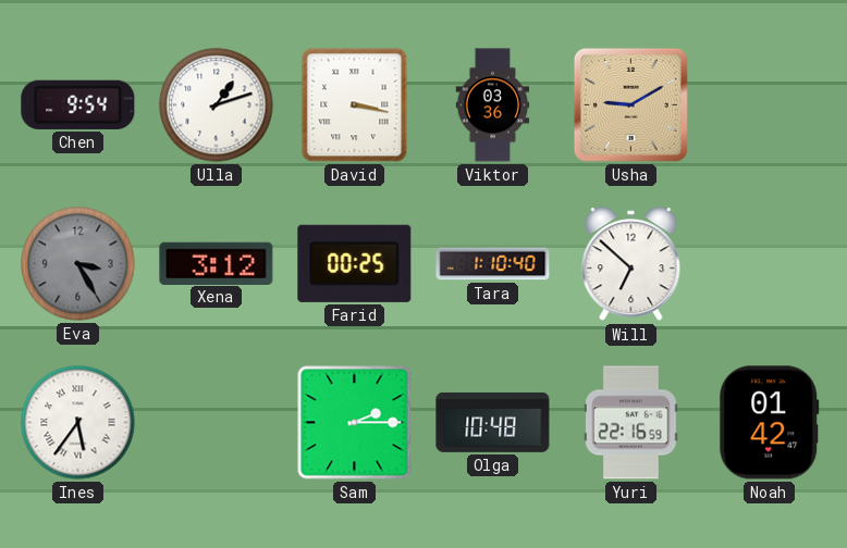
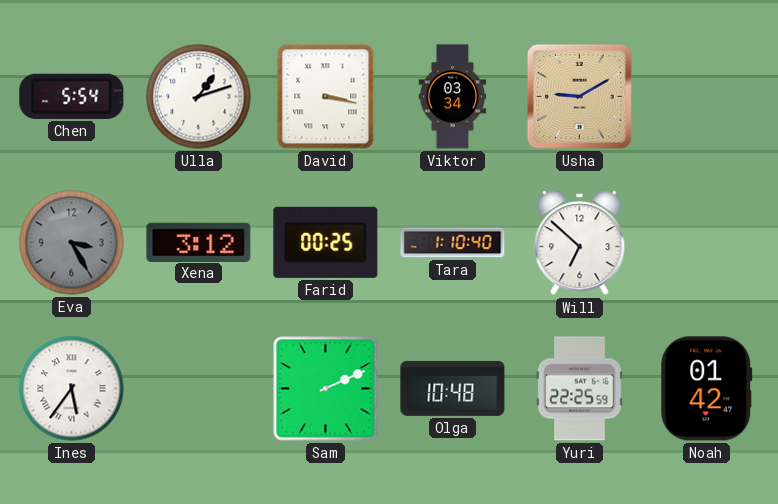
Chen: 9:54 -> 5:54
Viktor: 03:36 -> 03:34
Sam: 2:15 -> 2:11
Yuri: 22:16 -> 22:25
